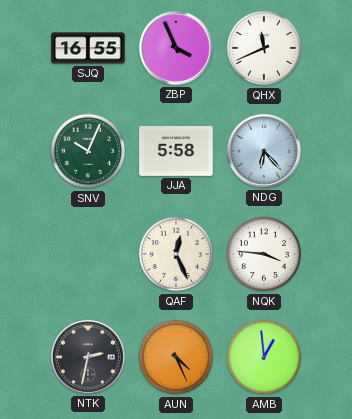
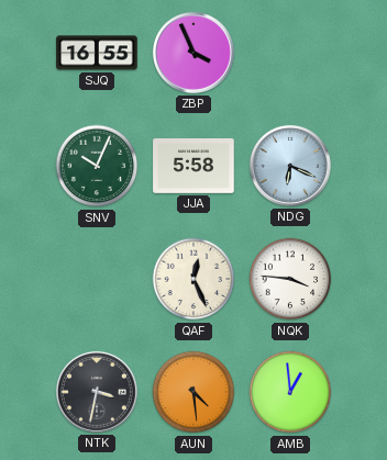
QHX: 11:41 -> none
NDG: 6:23 -> 6:19
NTK: 2:32 -> 3:32
AUN: 4:26 -> 4:29
